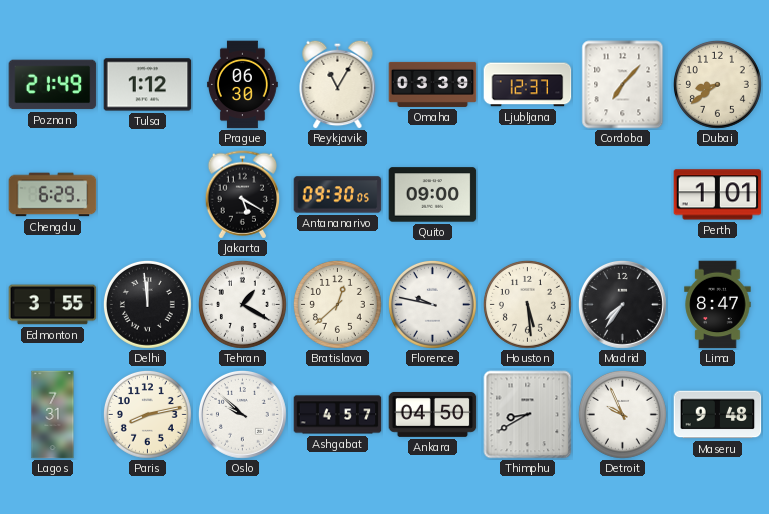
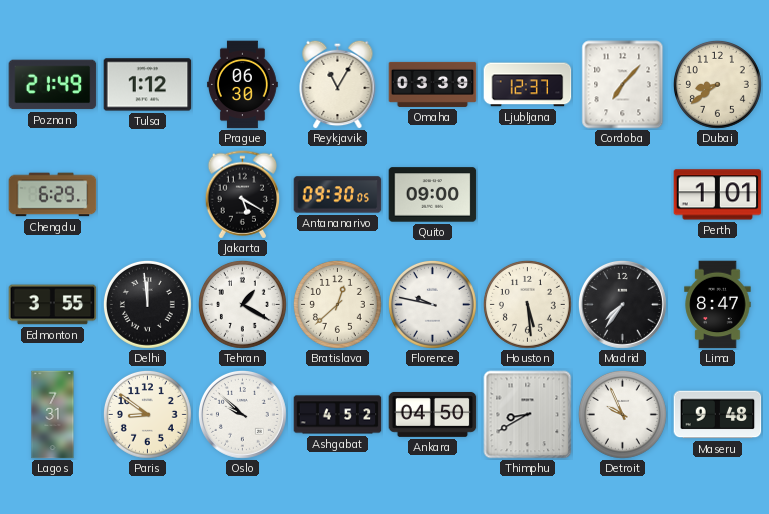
Paris: 8:13 -> 8:51
Ashgabat: 4:57 -> 4:52
